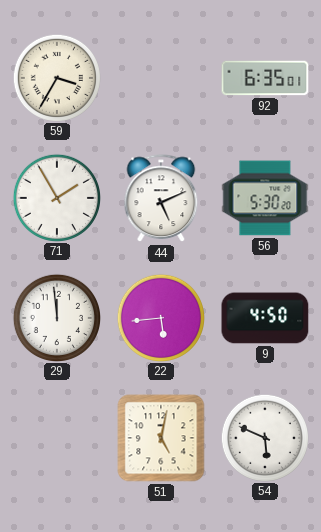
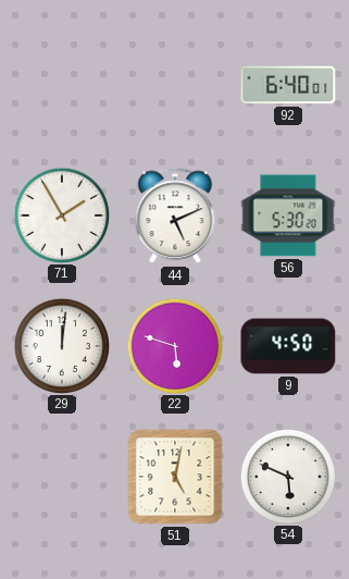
59: 3:35 -> none
92: 6:35 -> 6:40
29: 11:59 -> 12:01
22: 5:44 -> 5:48
